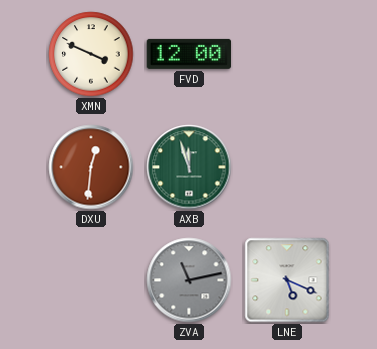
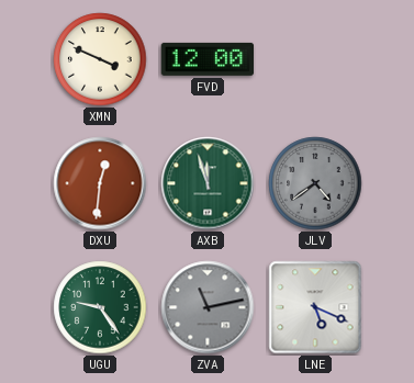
JLV: none -> 4:39
UGU: none -> 9:24
